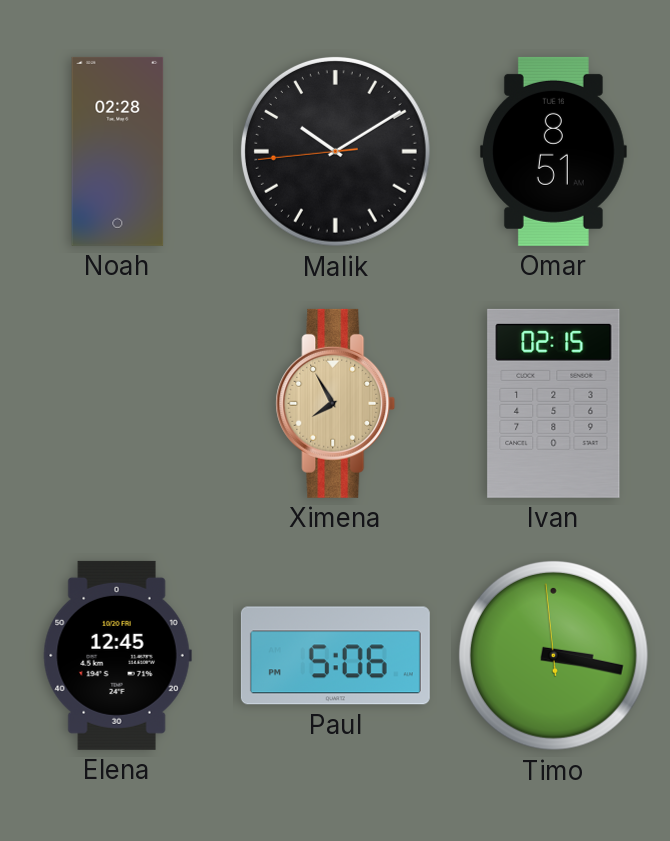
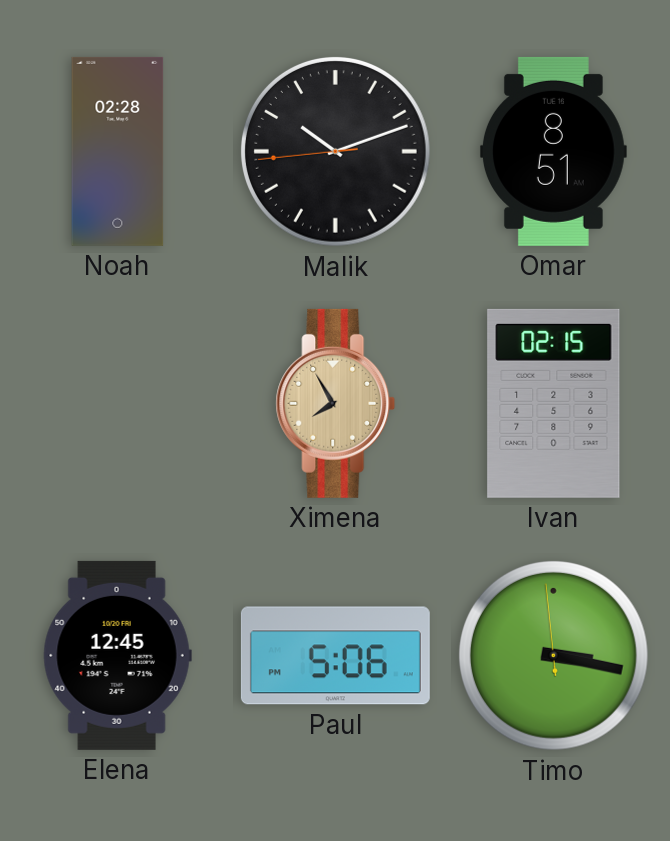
Malik: 10:09 -> 10:11
